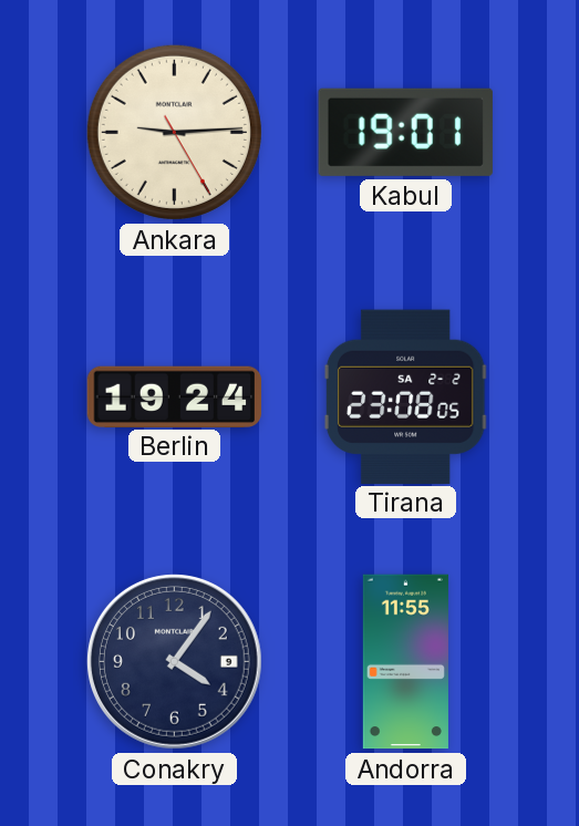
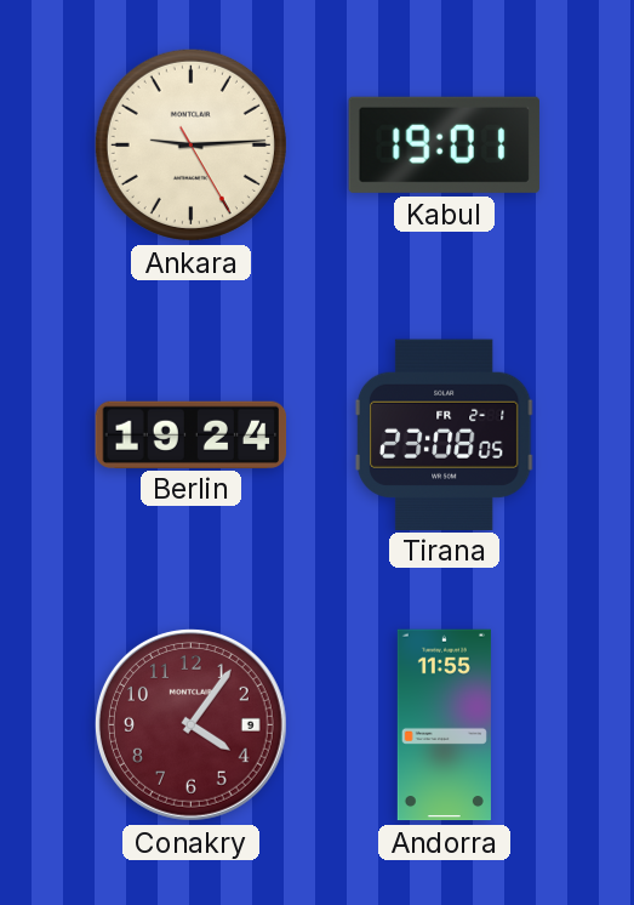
Tirana date: SA 2-2 -> FR 2-1
Conakry dial: navy -> burgundy
